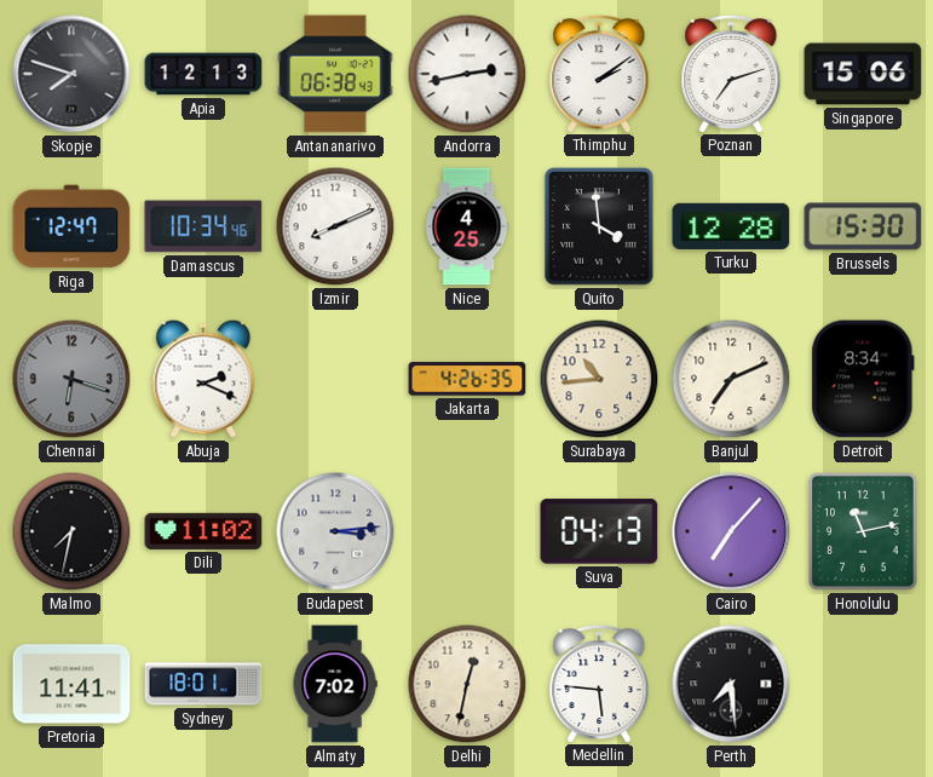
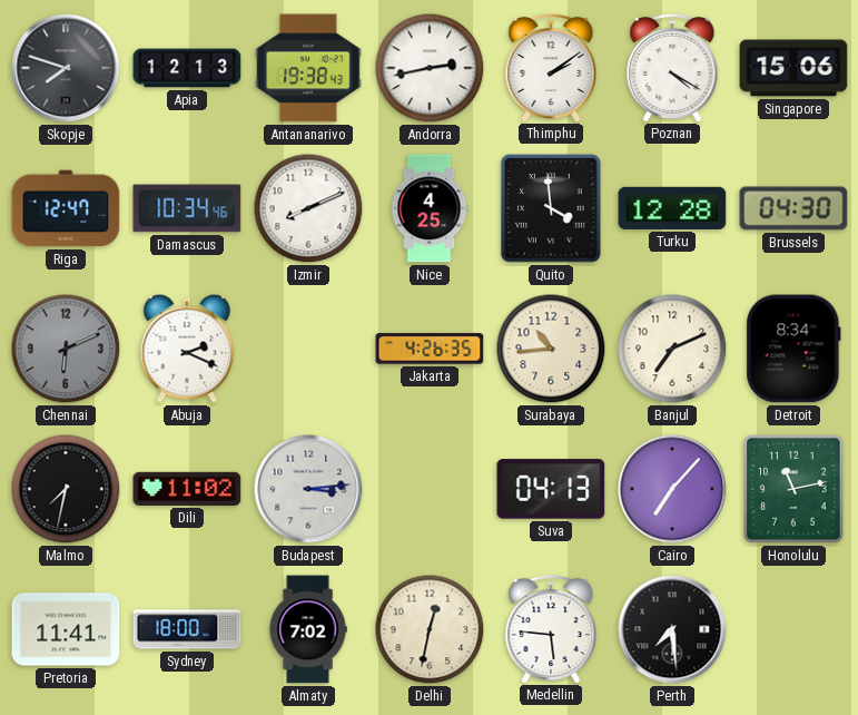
Antananarivo: 06:38 -> 19:38
Poznan: 7:12 -> 4:20
Brussels: 15:30 -> 04:30
Chennai: 6:18 -> 6:11
Sydney: 18:01 -> 18:00
